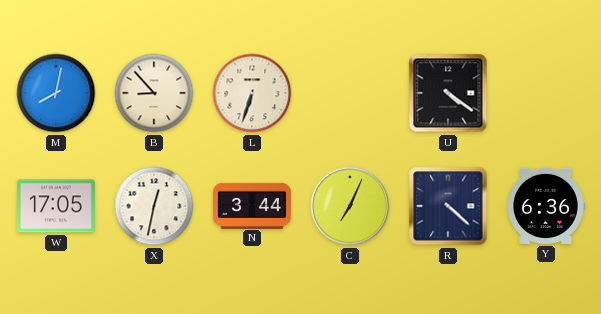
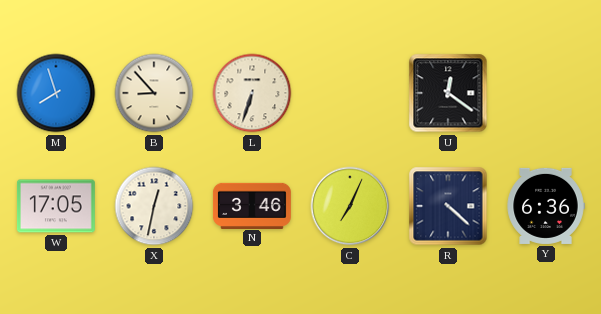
M: 8:02 -> 7:57
U: 4:21 -> 12:21
N: 3:44 -> 3:46
